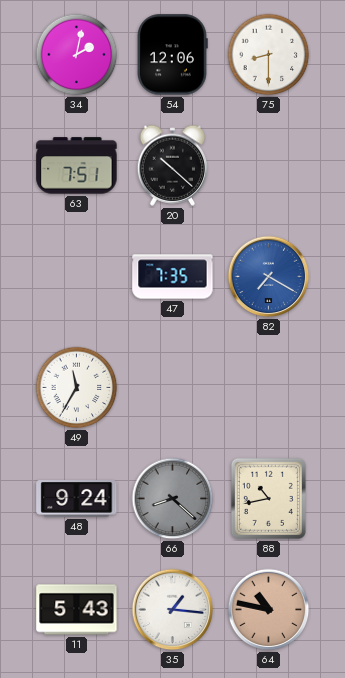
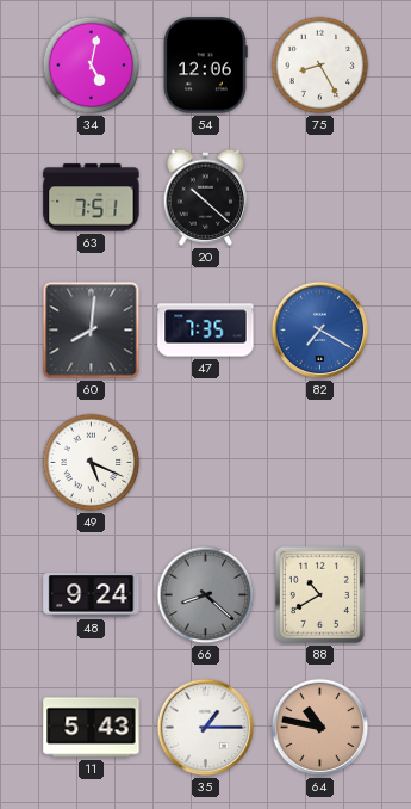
34: 2:02 -> 5:02
75: 8:30 -> 8:25
60: none -> 8:01
49: 11:35 -> 5:19
88: 10:43 -> 10:40
35: 1:16 -> 1:15
